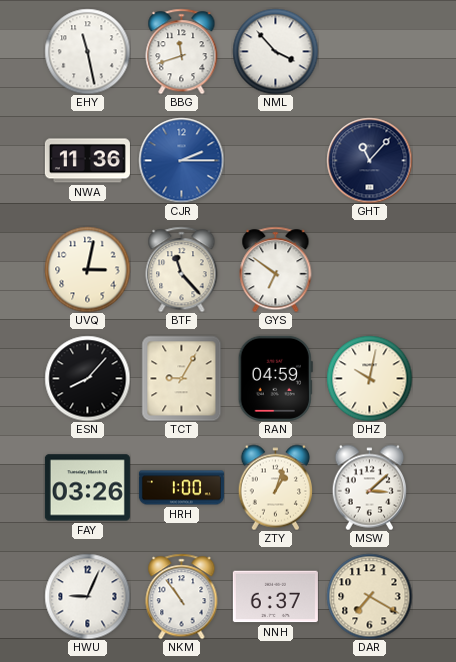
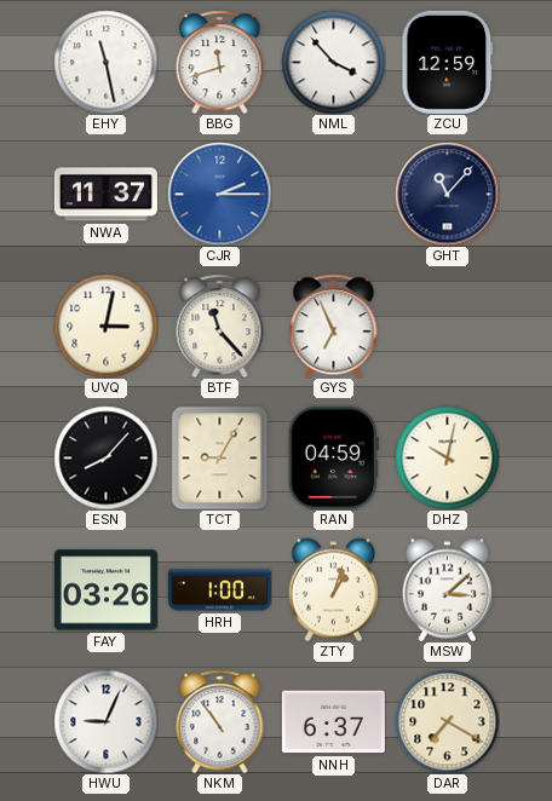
ZCU: none -> 12:59
NWA: 11:36 -> 11:37
GYS: 6:51 -> 6:56
